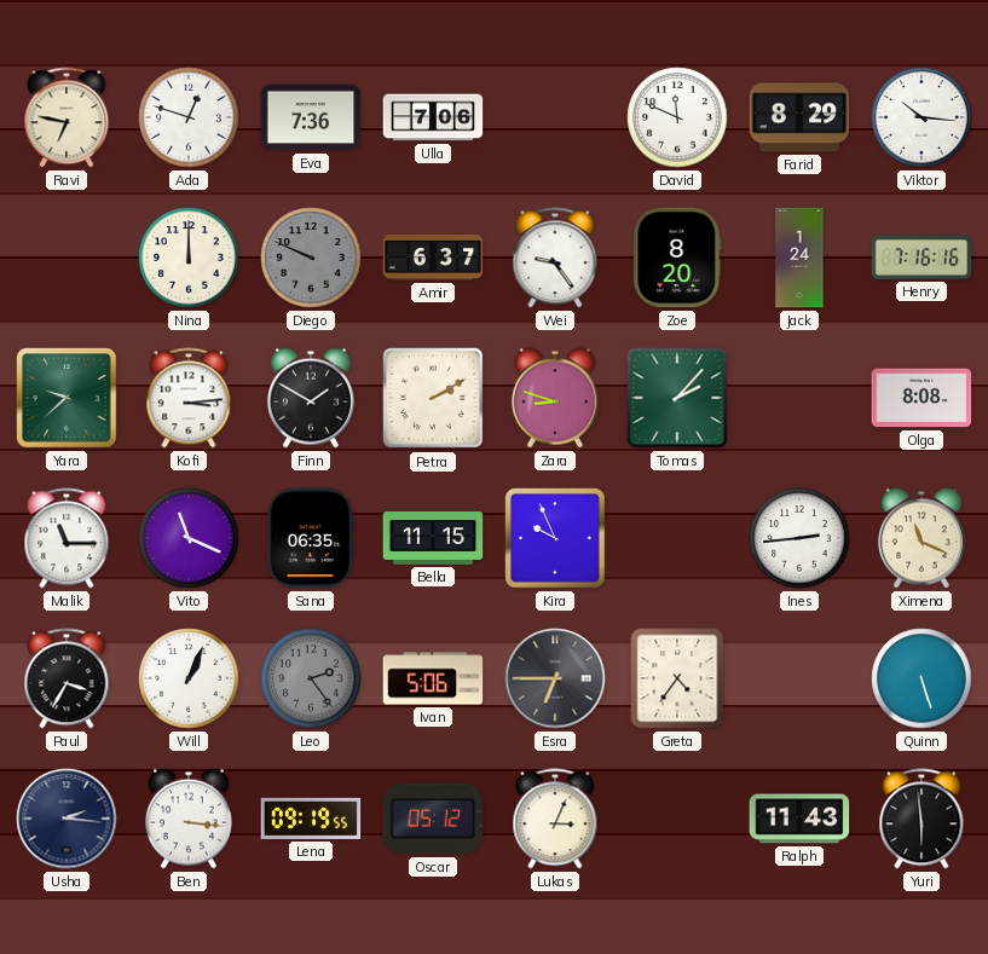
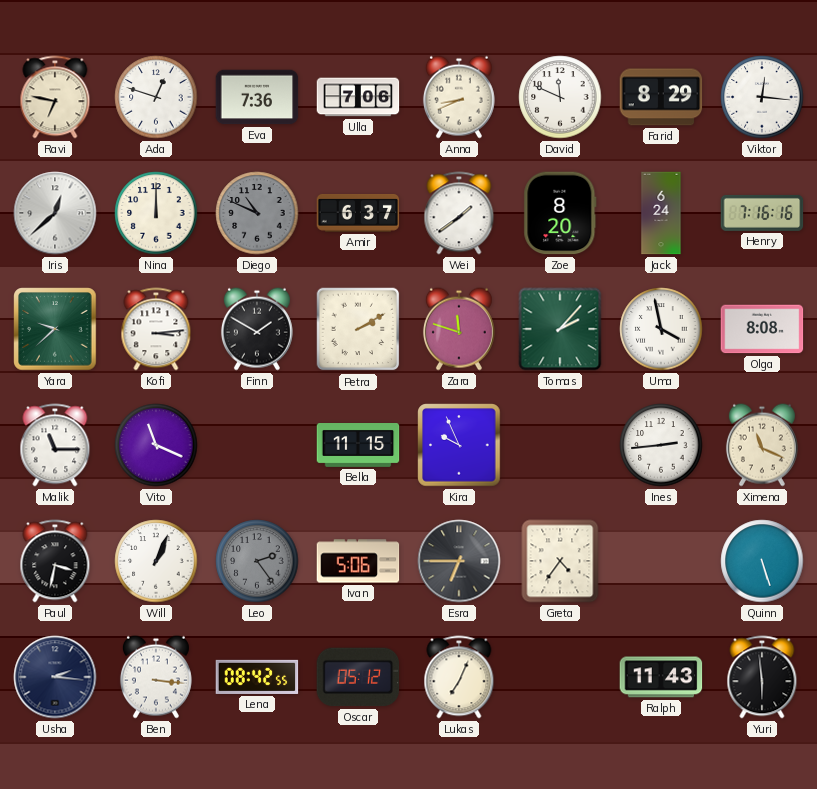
Anna: none -> 8:41
Viktor: 10:16 -> 12:16
Iris: none -> 12:38
Diego: 9:49 -> 10:49
Wei: 9:24 -> 1:39
Jack: 1:24 -> 6:24
Zara: 8:48 -> 11:48
Uma: none -> 3:58
Sana: 06:35 -> none
Paul: 3:35 -> 3:32
Lena: 09:19 -> 08:42
Lukas: 3:04 -> 7:04
